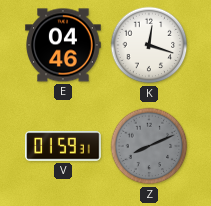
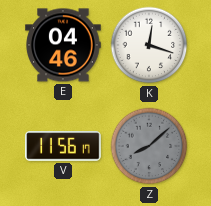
V: 01:59 -> 11:56
Z: 8:11 -> 8:08
